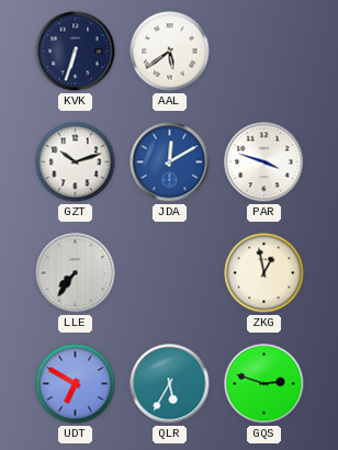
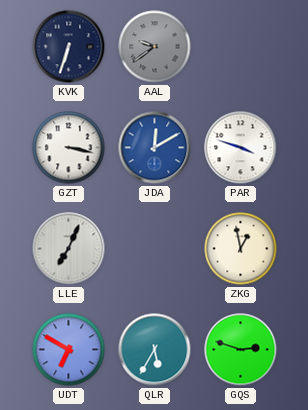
AAL: 5:39 -> 9:39
AAL dial: white -> grey
GZT: 10:12 -> 3:17
LLE: 7:36 -> 7:04
